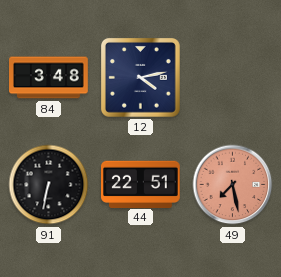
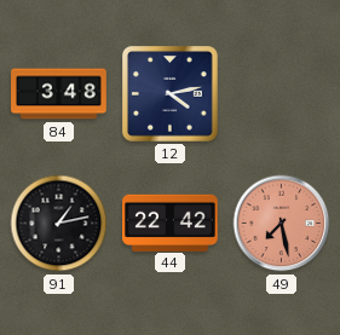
91: 6:32 -> 1:13
44: 22:51 -> 22:42
